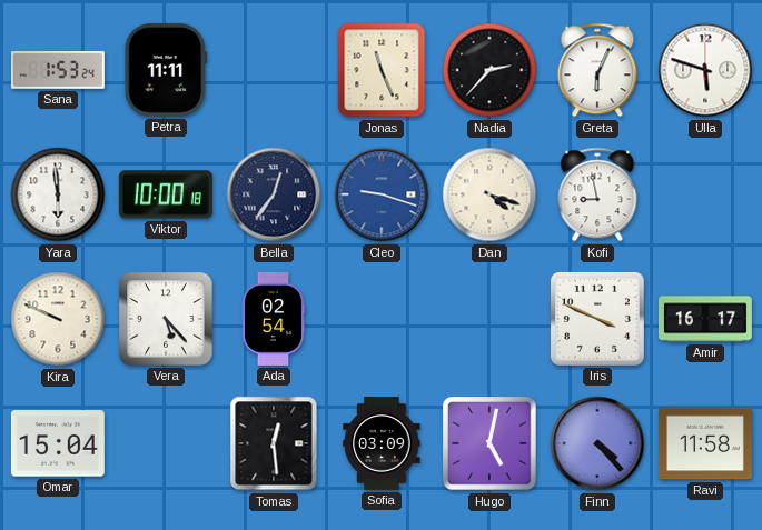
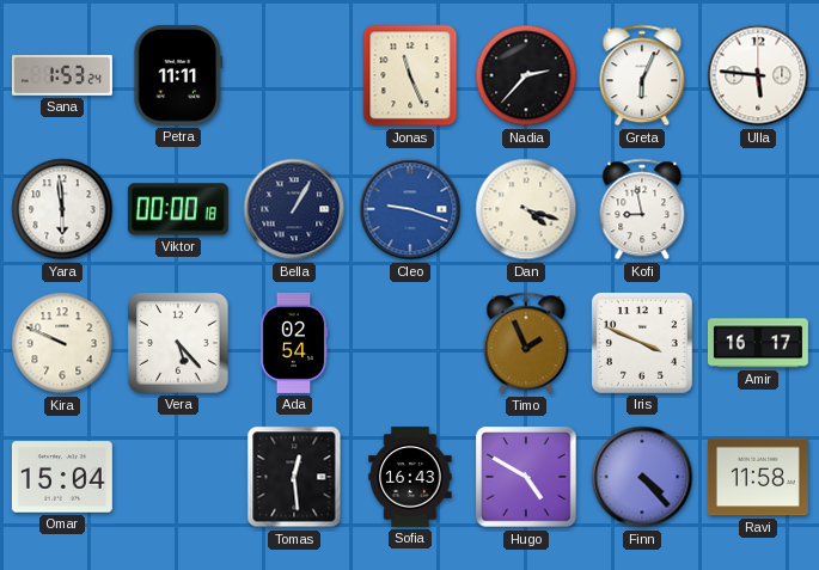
Ulla: 5:48 -> 5:46
Viktor: 10:00 -> 00:00
Bella: 12:36 -> 1:05
Timo: none -> 1:56
Sofia: 03:09 -> 16:43
Hugo: 5:02 -> 4:50
